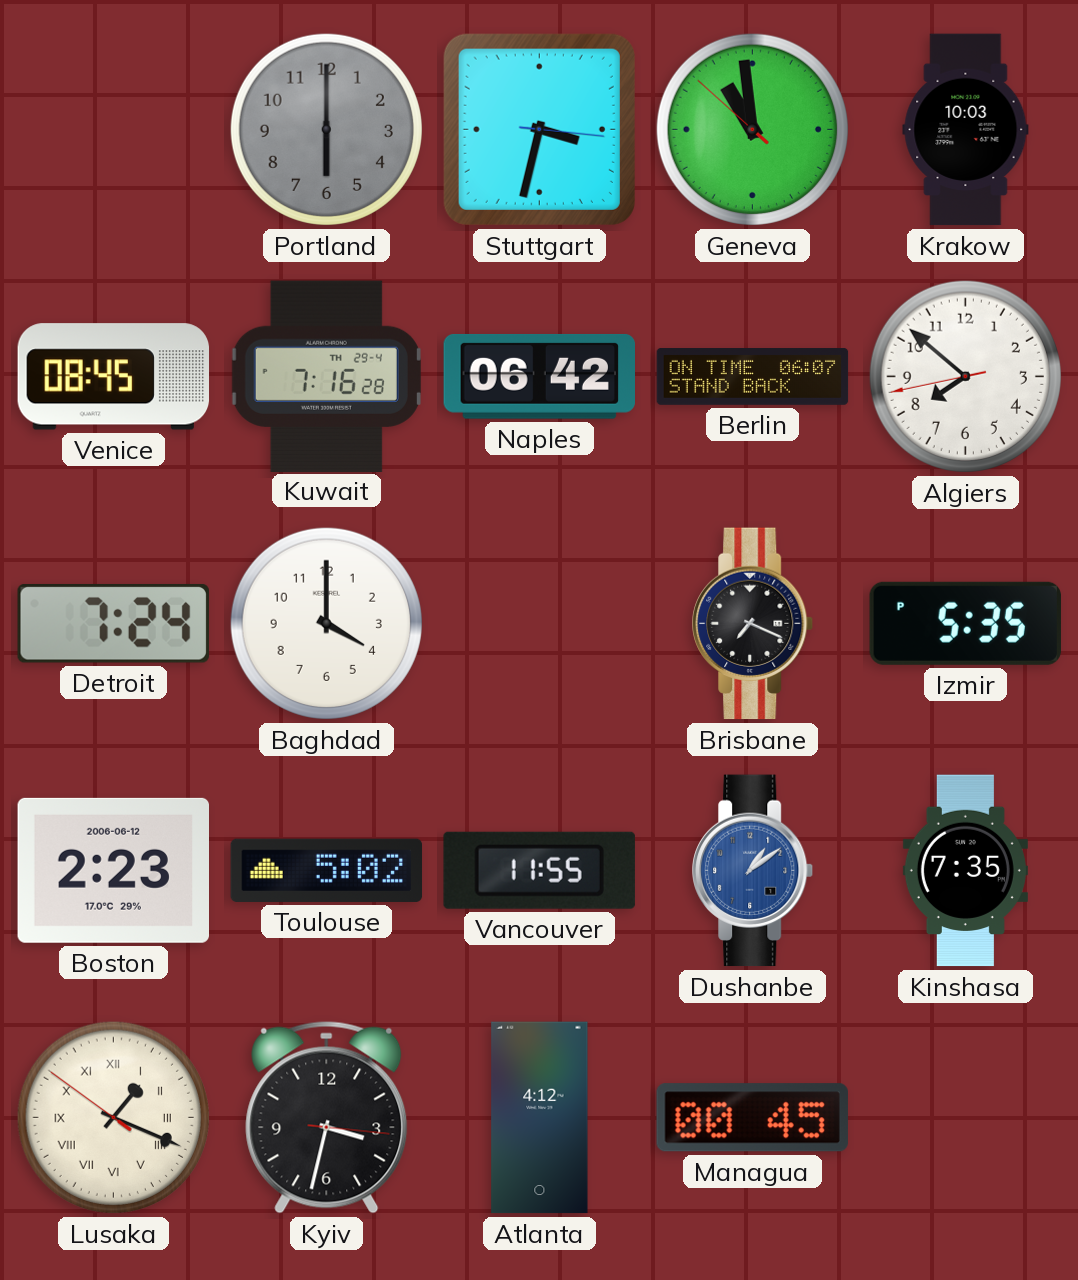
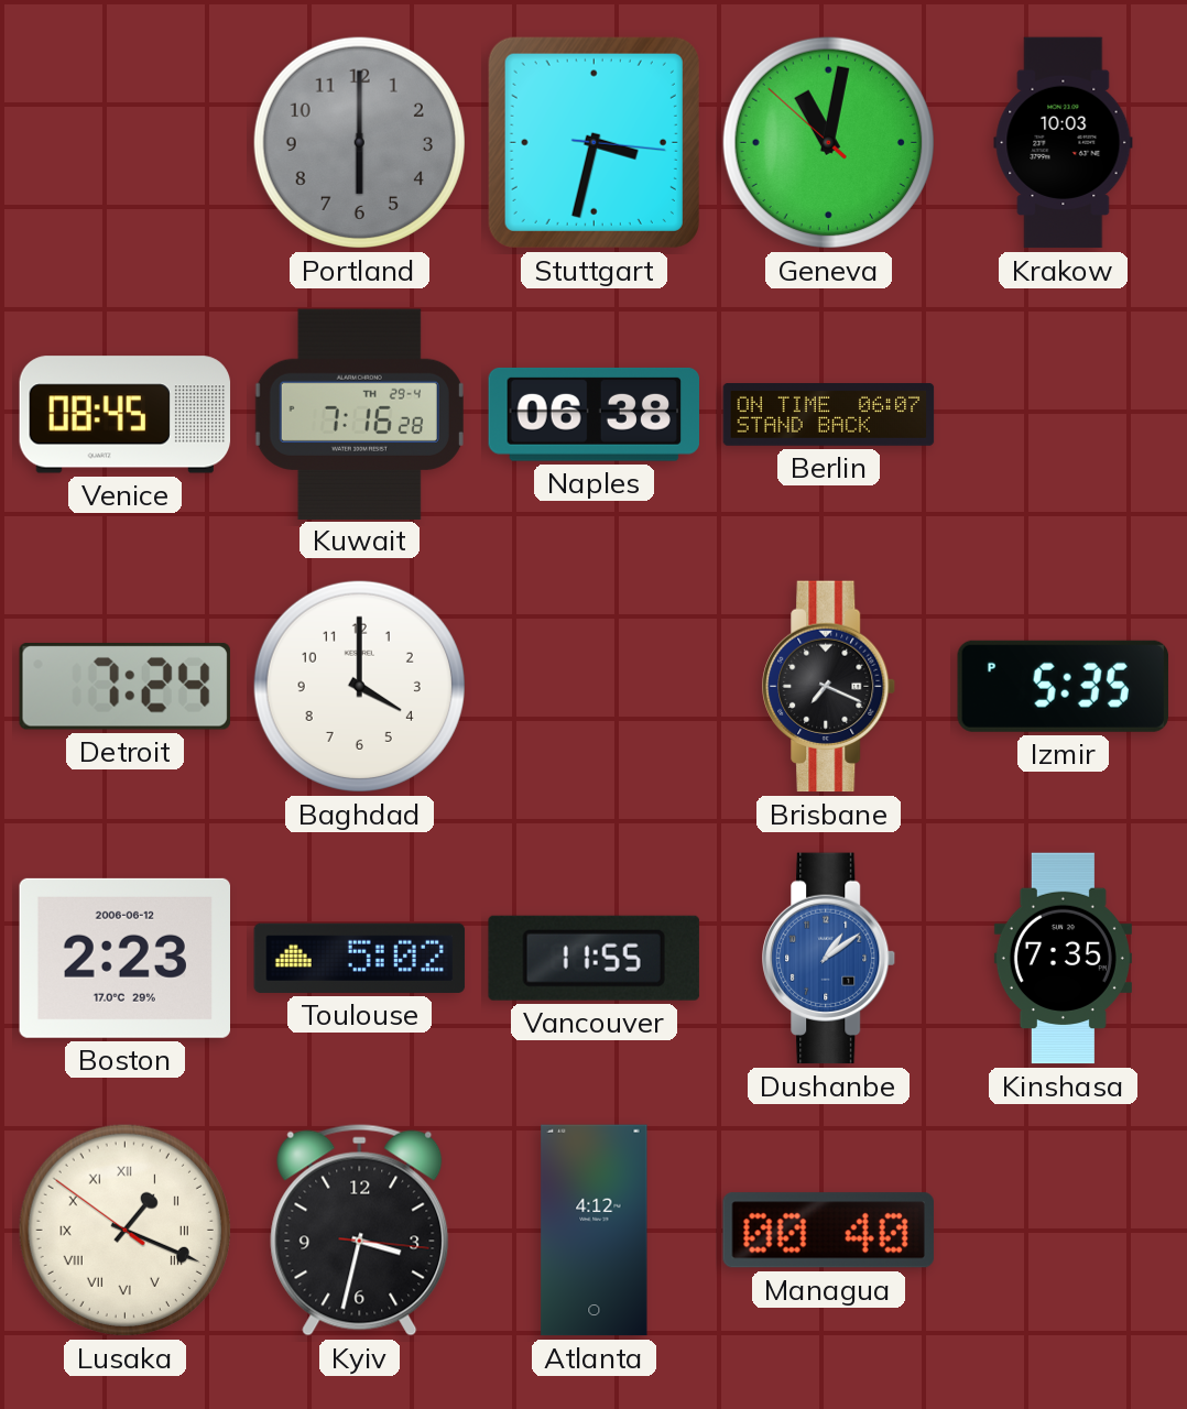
Geneva: 10:58 -> 11:01
Naples: 06:42 -> 06:38
Algiers: 7:51 -> none
Managua: 00:45 -> 00:40
